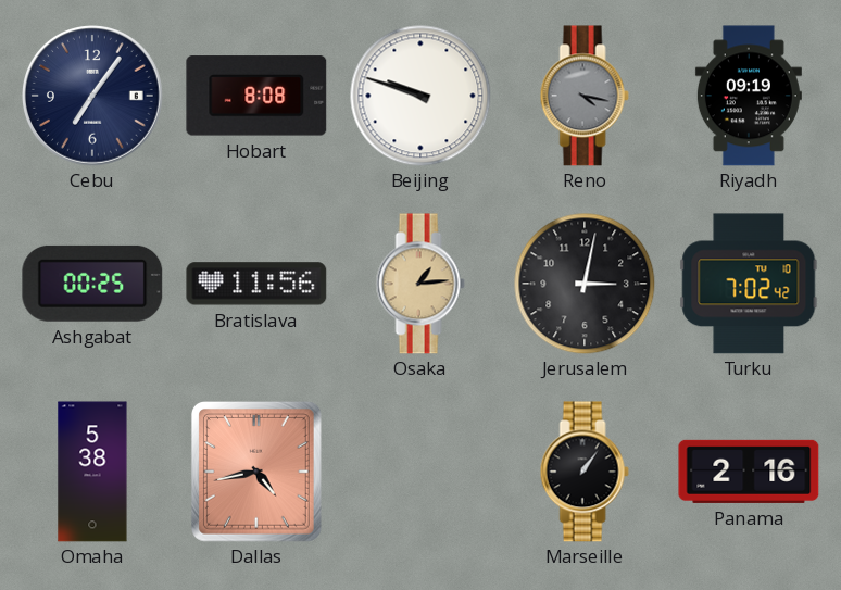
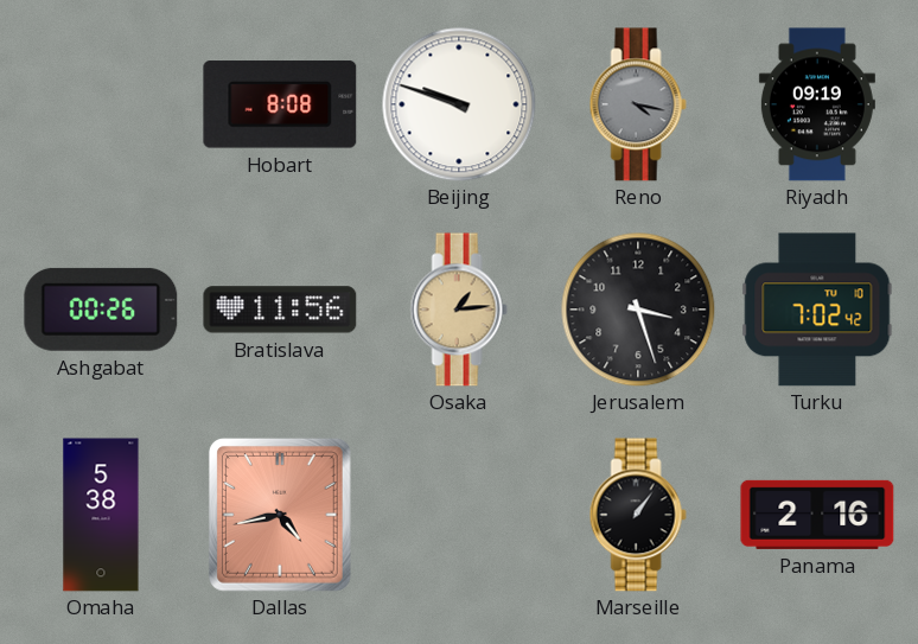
Cebu: 7:06 -> none
Ashgabat: 00:25 -> 00:26
Jerusalem: 3:02 -> 3:27
